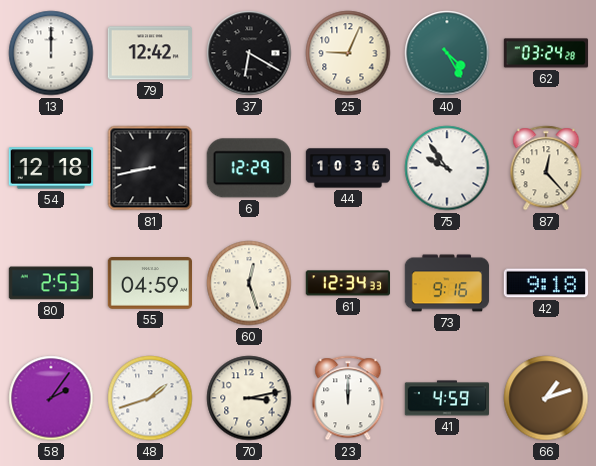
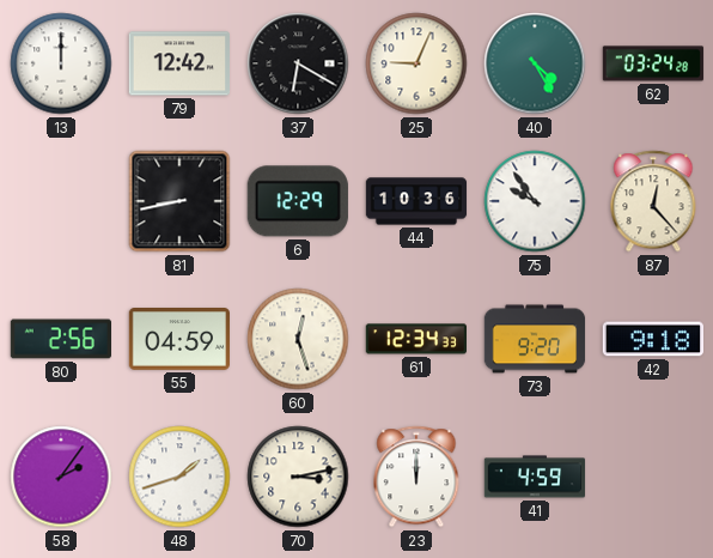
54: 12:18 -> none
80: 2:53 -> 2:56
73: 9:16 -> 9:20
66: 1:12 -> none
